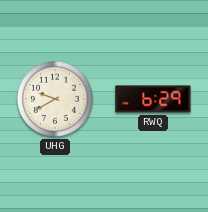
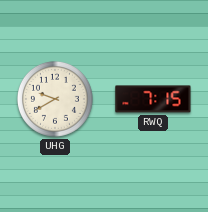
RWQ: 6:29 -> 7:15
